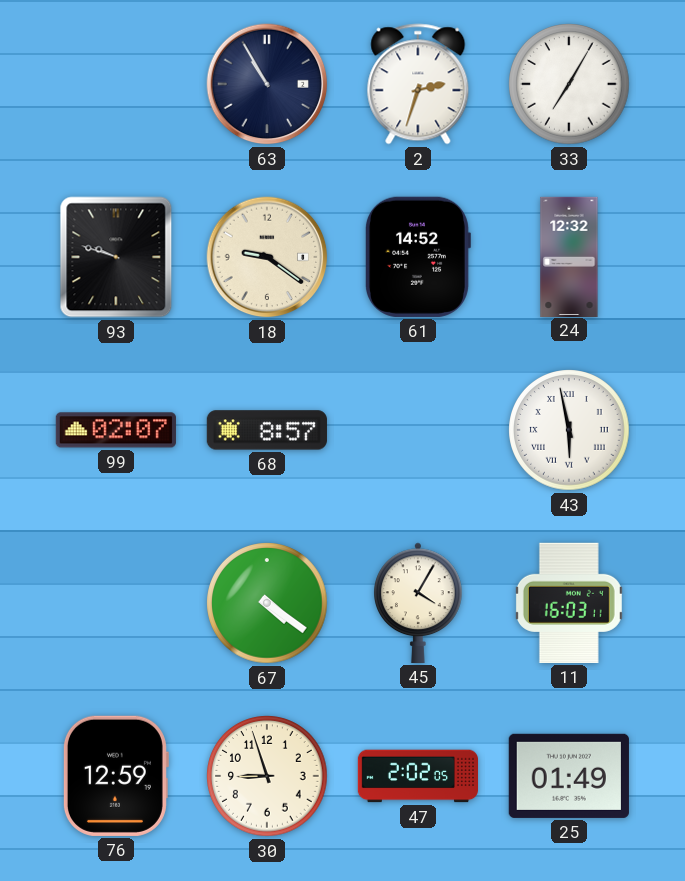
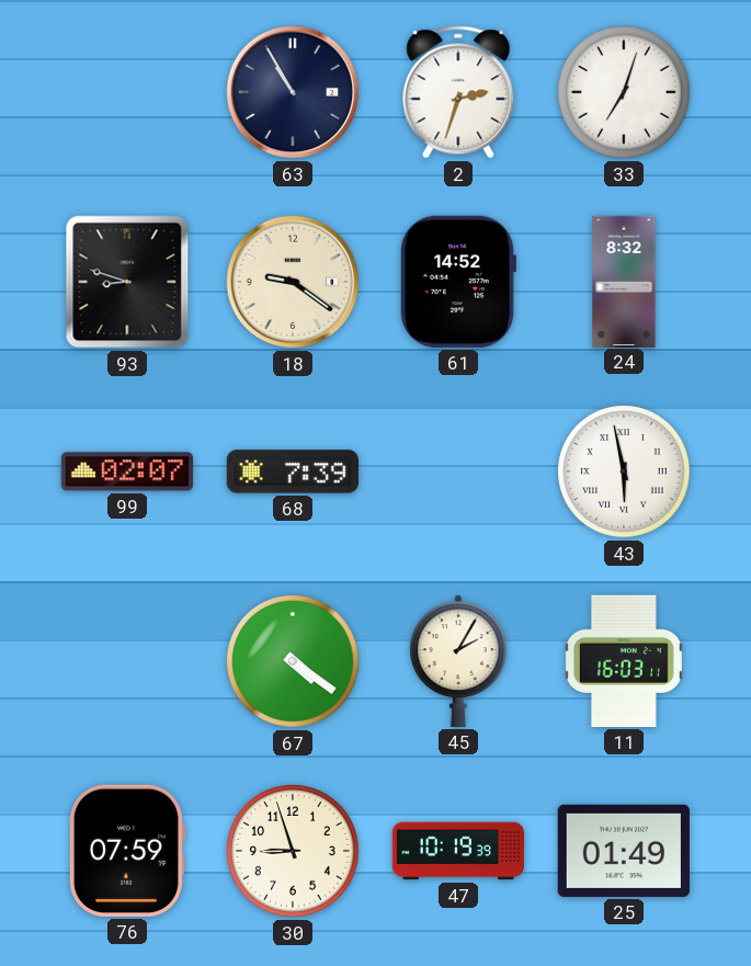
33: 7:05 -> 7:03
93: 9:48 -> 8:48
24: 12:32 -> 8:32
68: 8:57 -> 7:39
45: 4:05 -> 2:05
76: 12:59 -> 07:59
47: 2:02 -> 10:19
